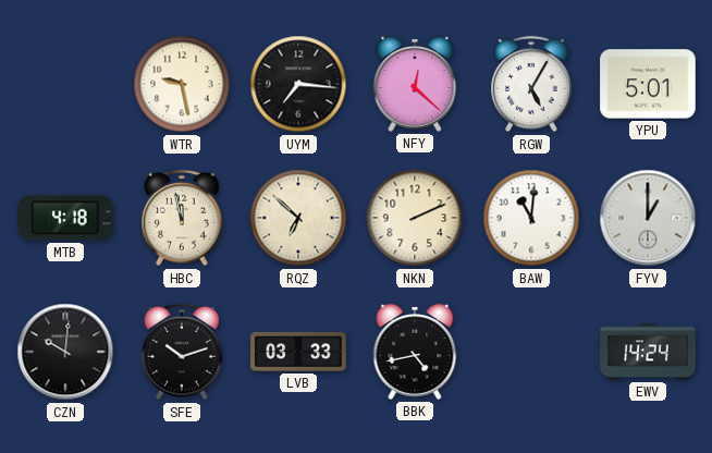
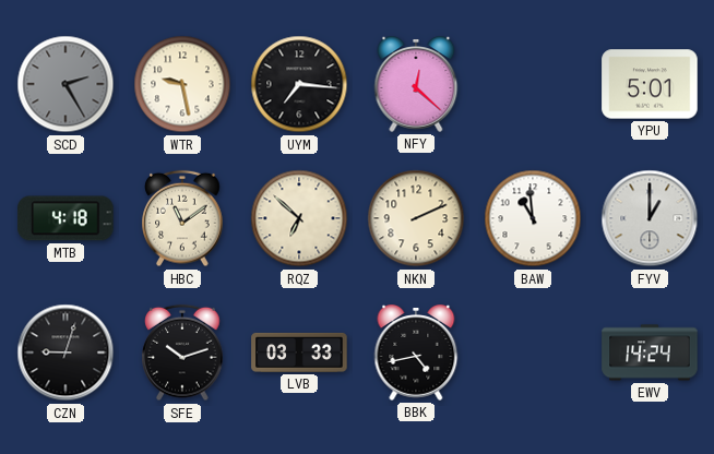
SCD: none -> 2:25
RGW: 5:05 -> none
HBC: 11:58 -> 11:09
BAW: 11:01 -> 10:59
CZN: 10:01 -> 9:03
